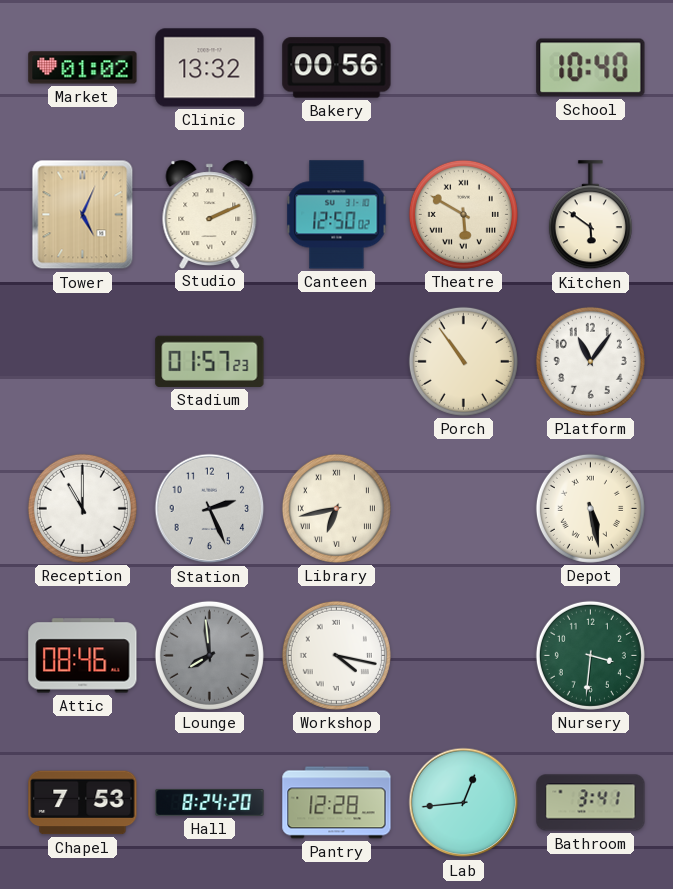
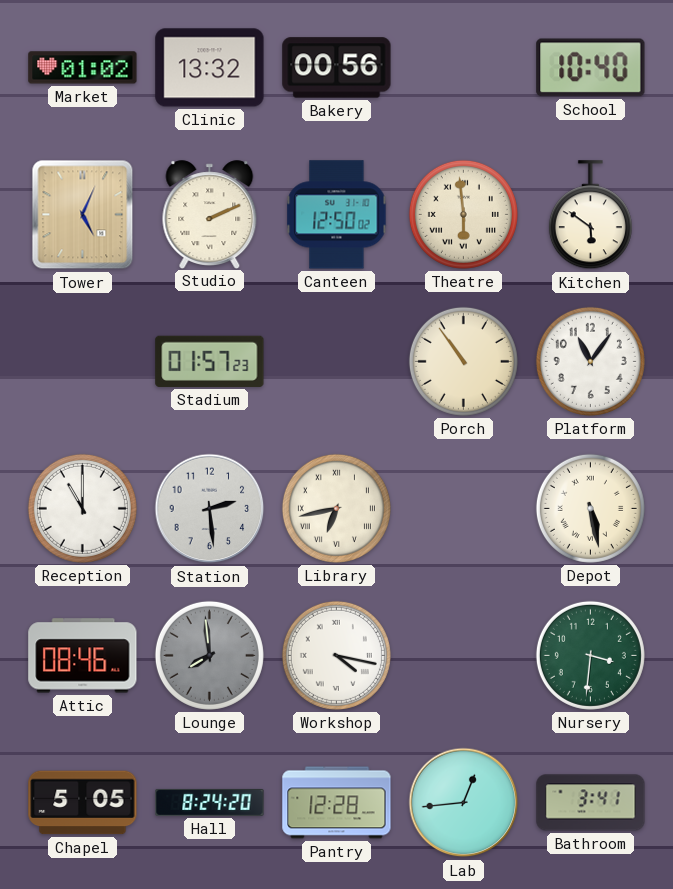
Theatre: 5:50 -> 5:59
Station: 2:26 -> 2:29
Chapel: 7:53 -> 5:05
